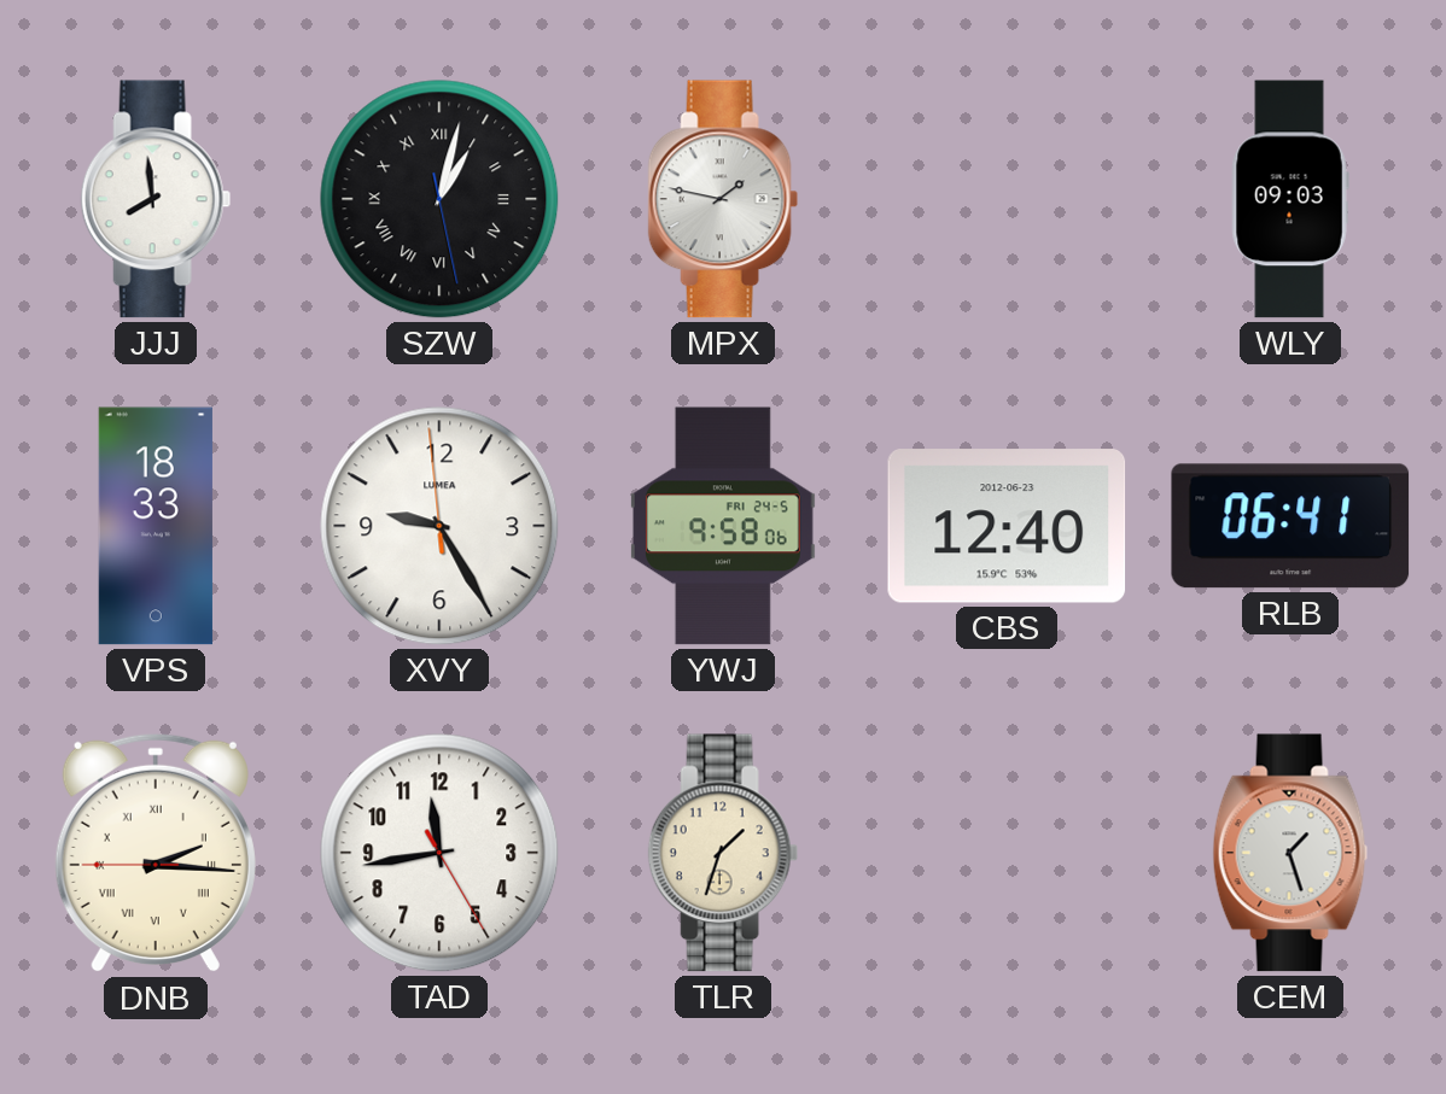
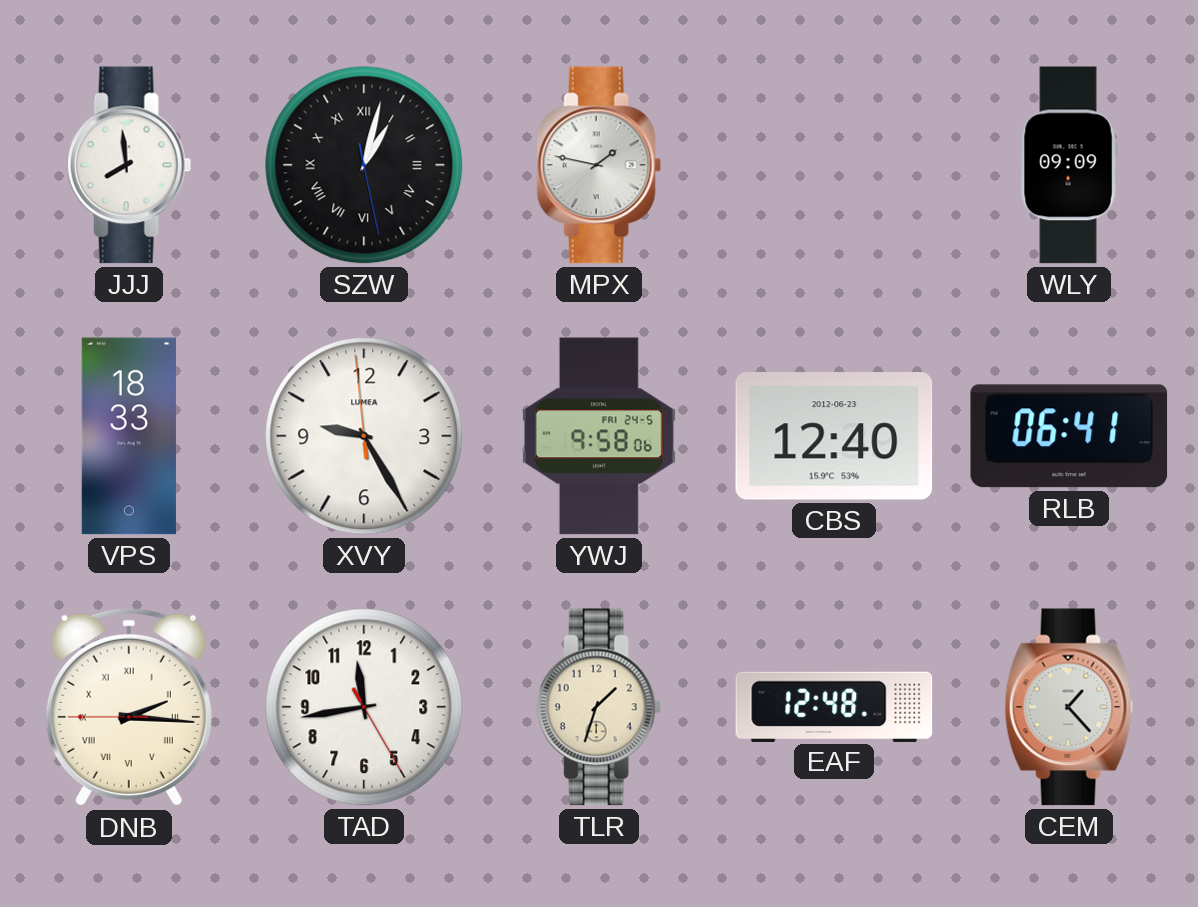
WLY: 09:03 -> 09:09
EAF: none -> 12:48
CEM: 1:27 -> 1:23
